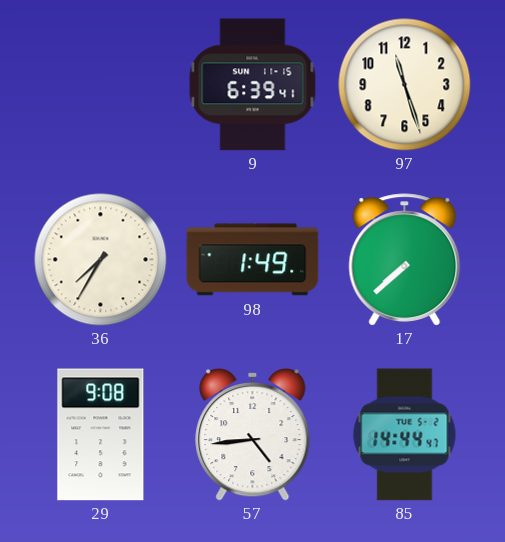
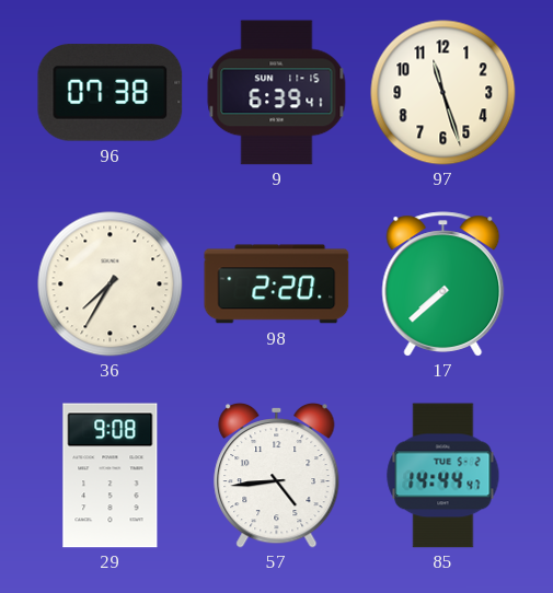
96: none -> 07:38
98: 1:49 -> 2:20
